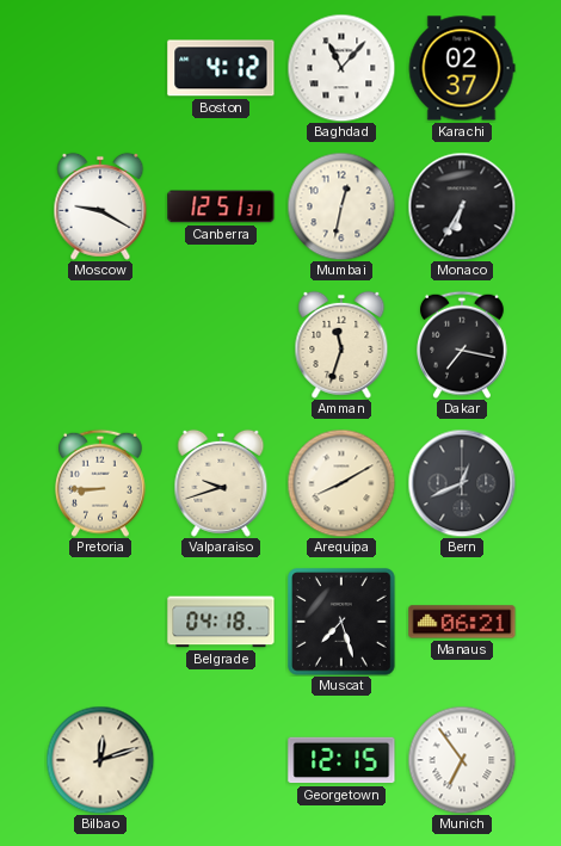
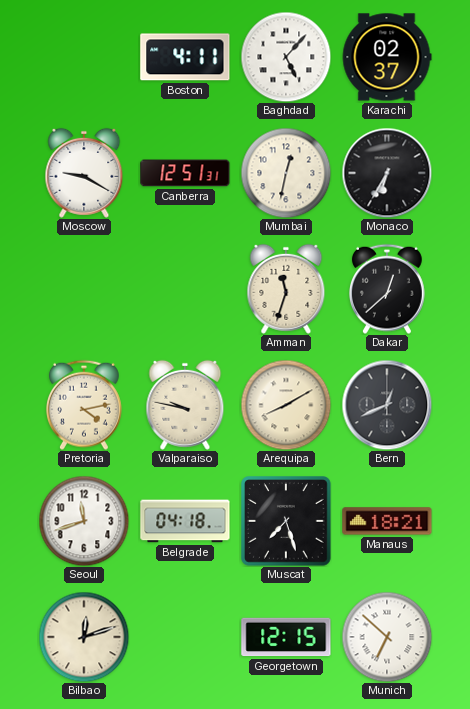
Boston: 4:12 -> 4:11
Baghdad: 11:07 -> 5:07
Dakar: 7:17 -> 12:38
Pretoria: 8:45 -> 4:13
Valparaiso: 9:42 -> 9:47
Seoul: none -> 11:42
Manaus: 06:21 -> 18:21
Munich: 6:54 -> 6:52
